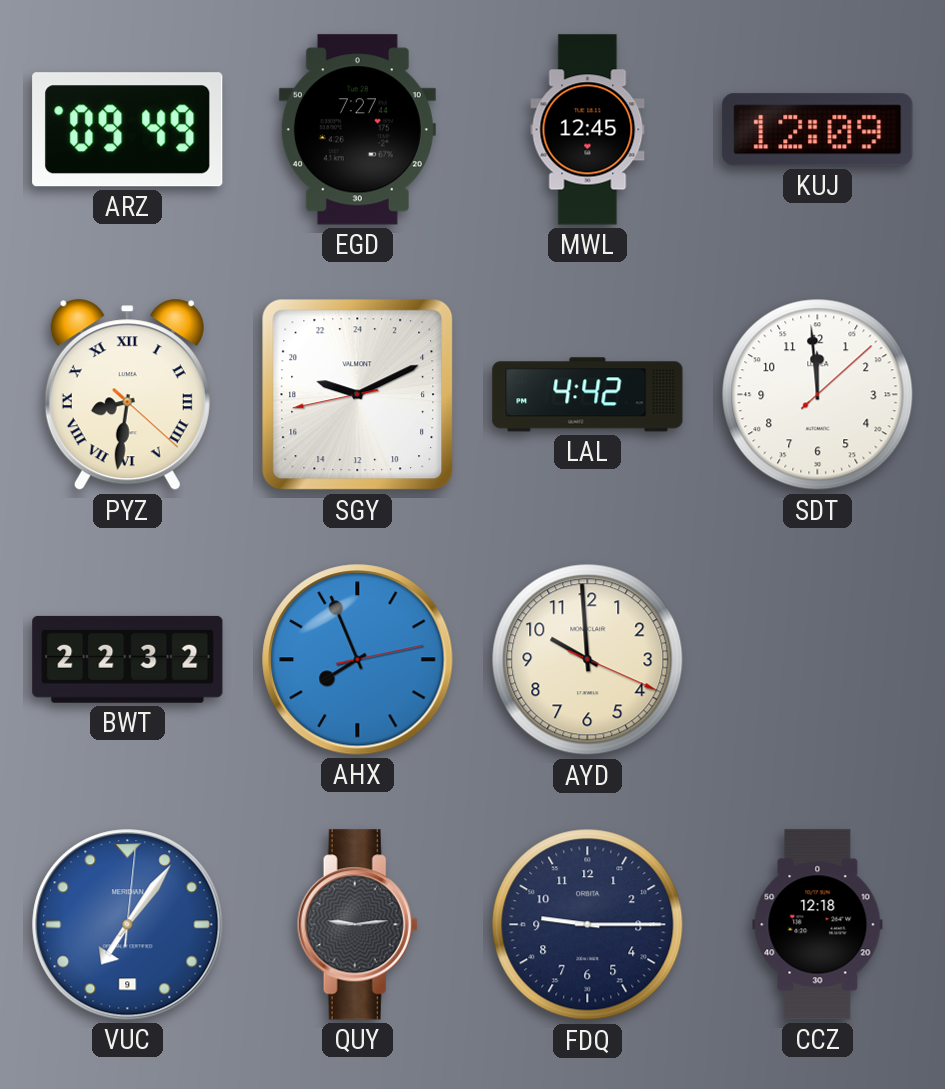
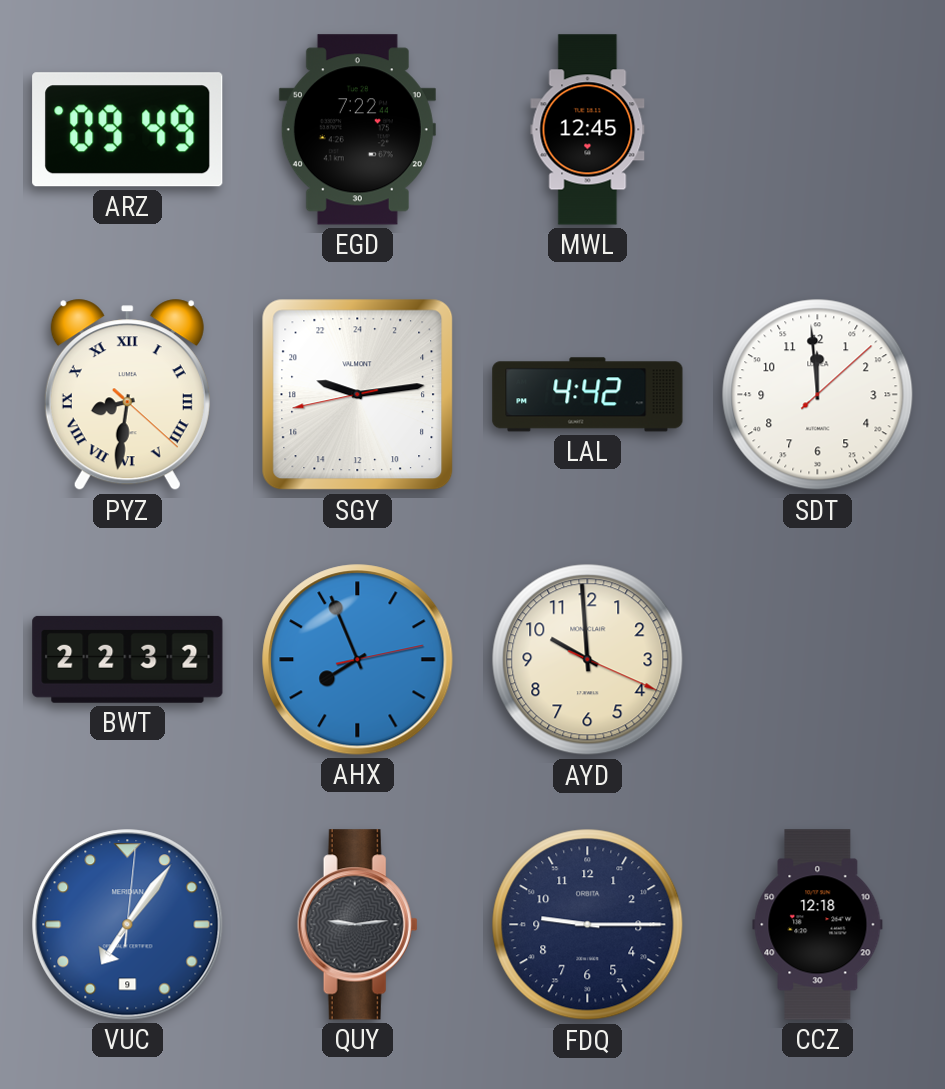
EGD: 7:27 -> 7:22
KUJ: 12:09 -> none
SGY: 19:10 -> 19:13
